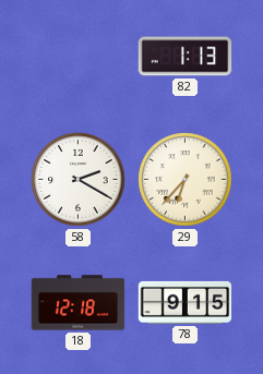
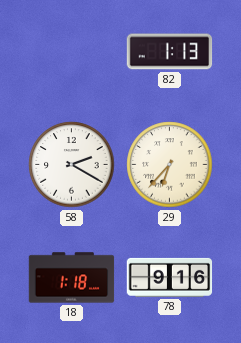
18: 12:18 -> 1:18
78: 9:15 -> 9:16
